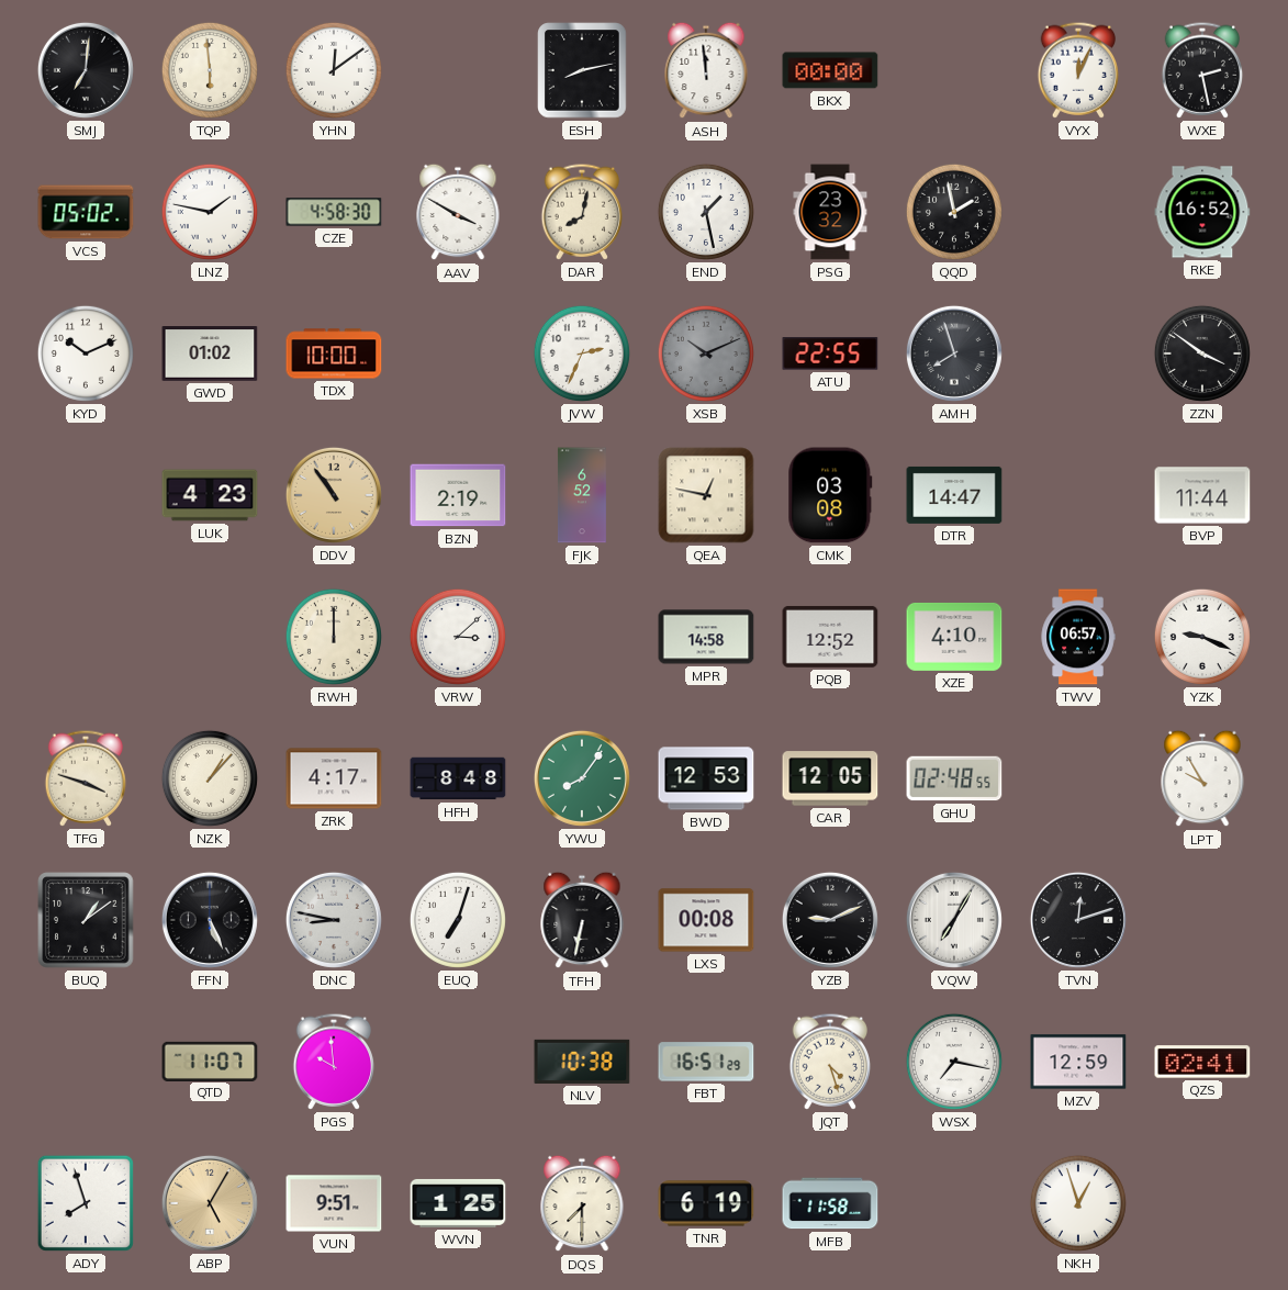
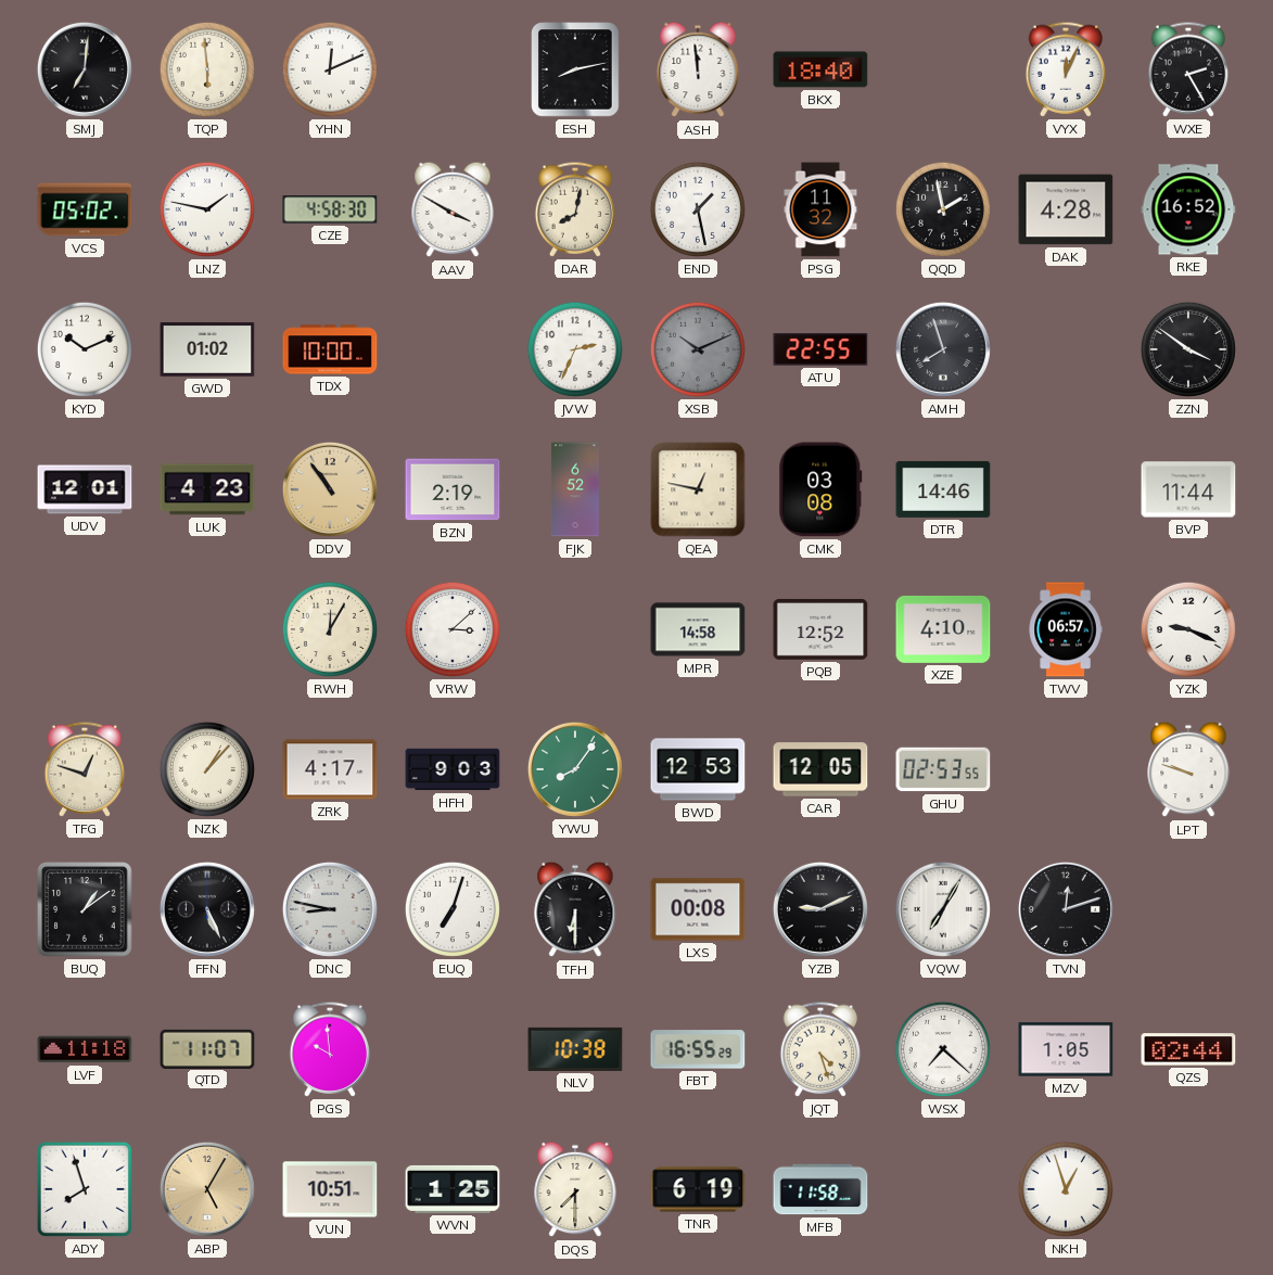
YHN: 12:09 -> 12:11
BKX: 00:00 -> 18:40
WXE: 2:28 -> 2:25
PSG: 23:32 -> 11:32
DAK: none -> 4:28
UDV: none -> 12:01
DTR: 14:47 -> 14:46
RWH: 12:00 -> 12:05
TFG: 3:48 -> 12:48
HFH: 8:48 -> 9:03
GHU: 02:48 -> 02:53
LPT: 9:55 -> 9:48
TFH: 6:32 -> 6:30
LVF: none -> 11:18
FBT: 16:51 -> 16:55
WSX: 7:17 -> 7:22
MZV: 12:59 -> 1:05
QZS: 02:41 -> 02:44
VUN: 9:51 -> 10:51
